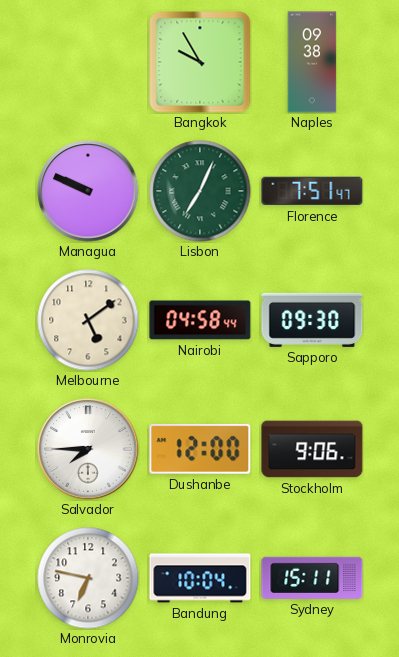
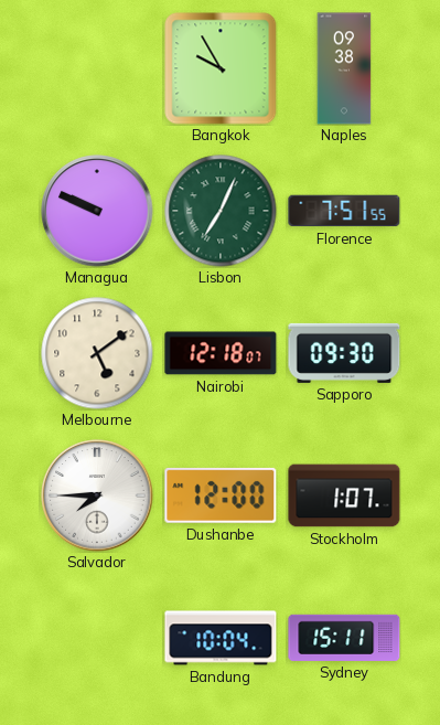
Florence: 7:51:47 -> 7:51:55
Nairobi: 04:58 -> 12:18
Stockholm: 9:06 -> 1:07
Monrovia: 6:47 -> none
